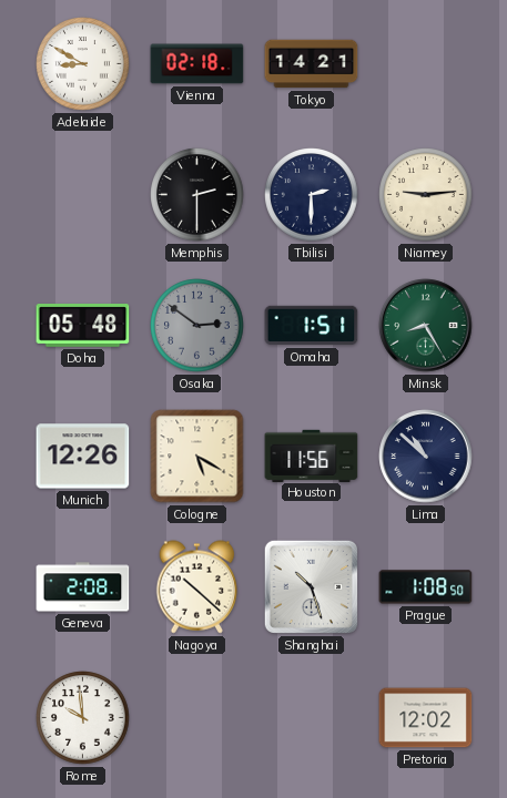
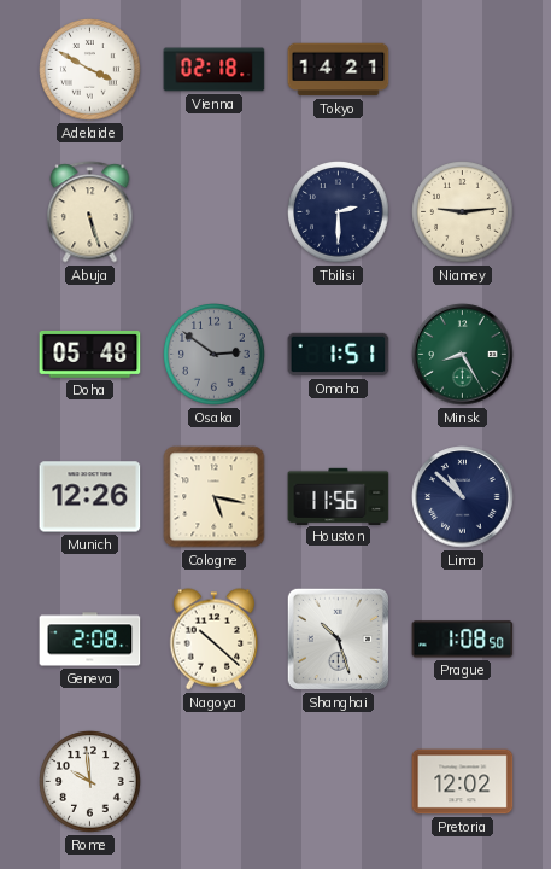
Adelaide: 8:50 -> 3:50
Abuja: none -> 5:27
Memphis: 2:30 -> none
Cologne: 5:20 -> 5:17
